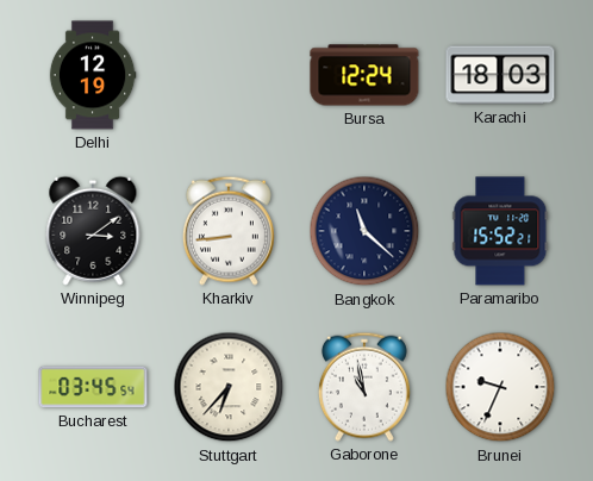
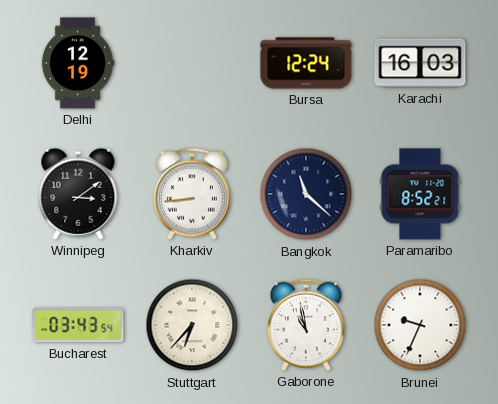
Karachi: 18:03 -> 16:03
Paramaribo: 15:52 -> 8:52
Bucharest: 03:45 -> 03:43
